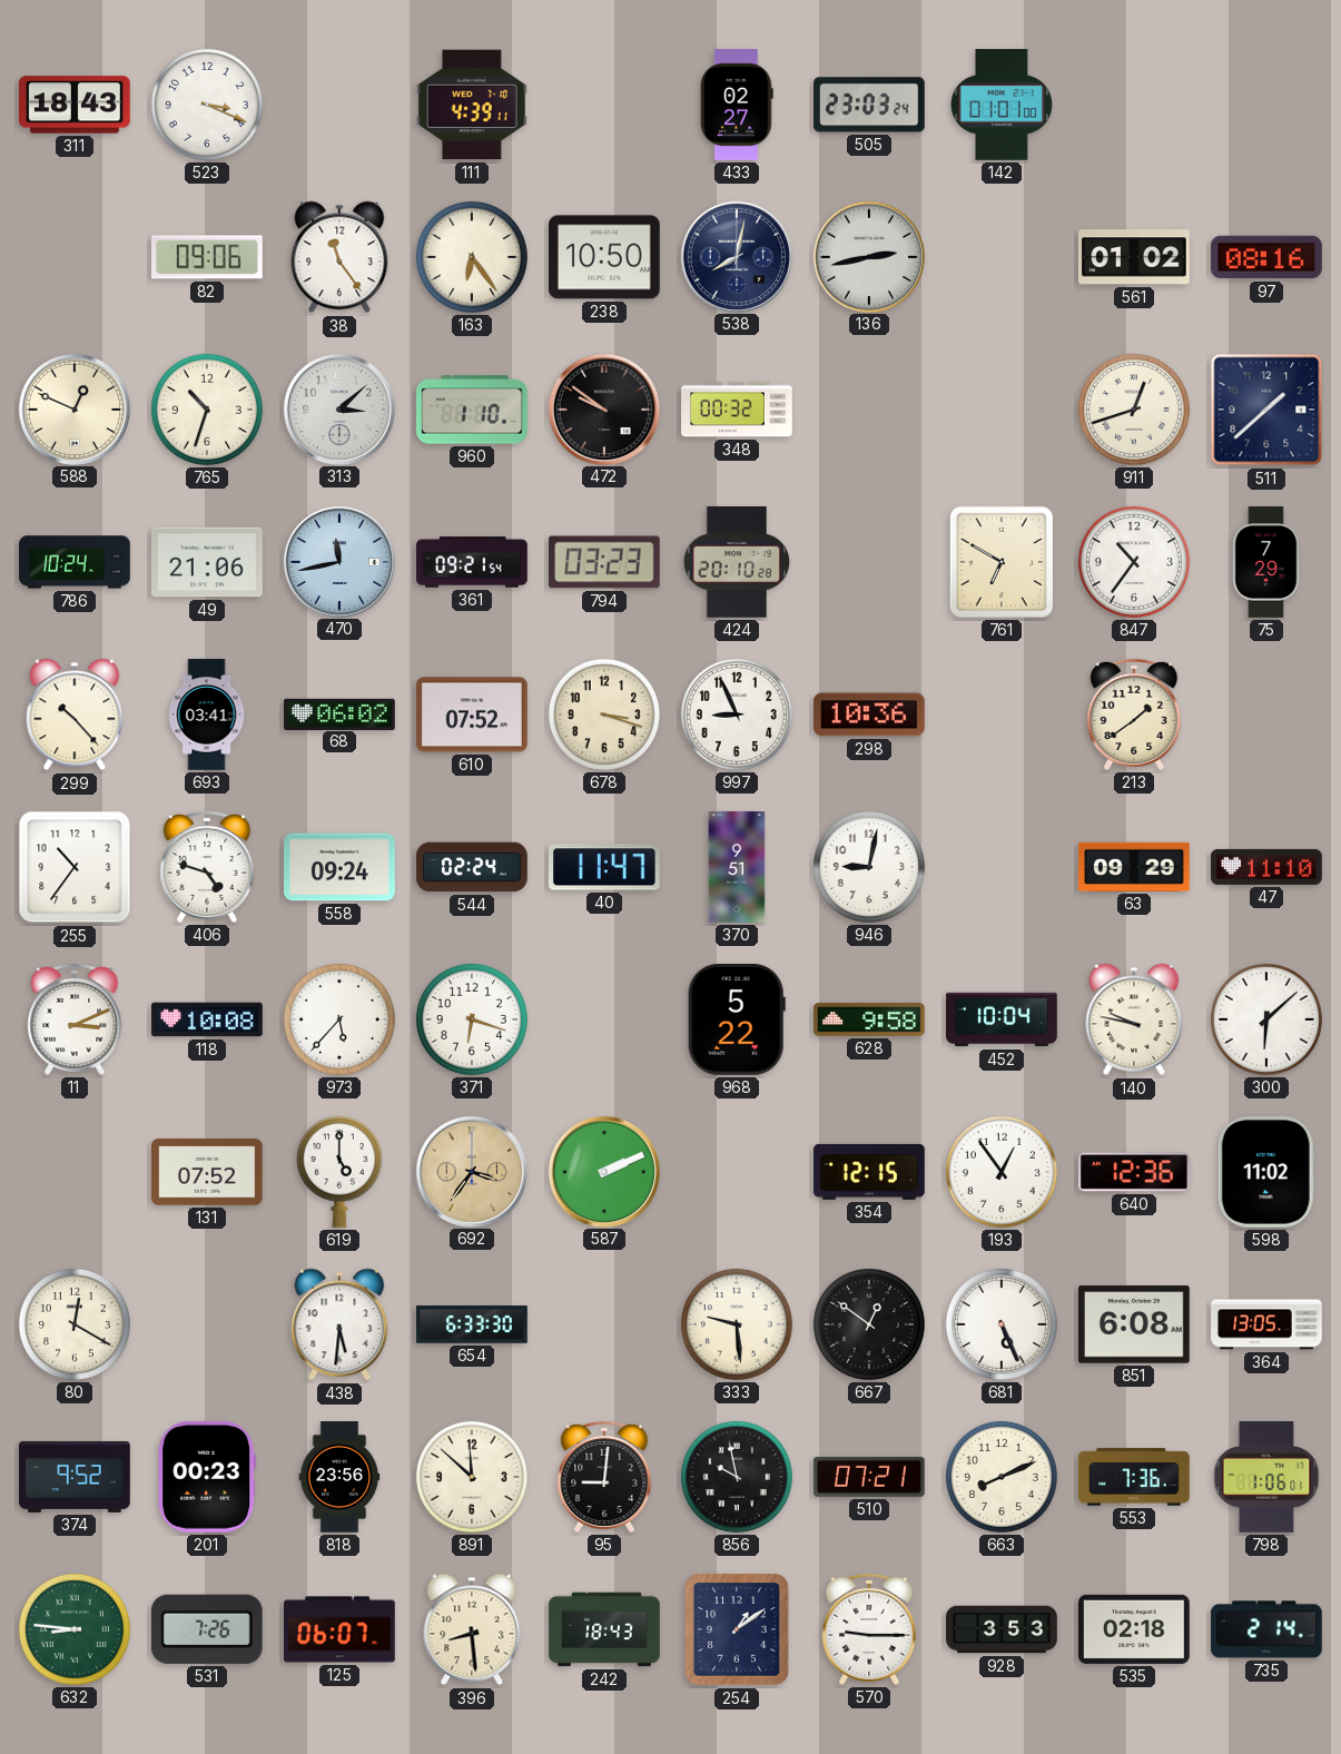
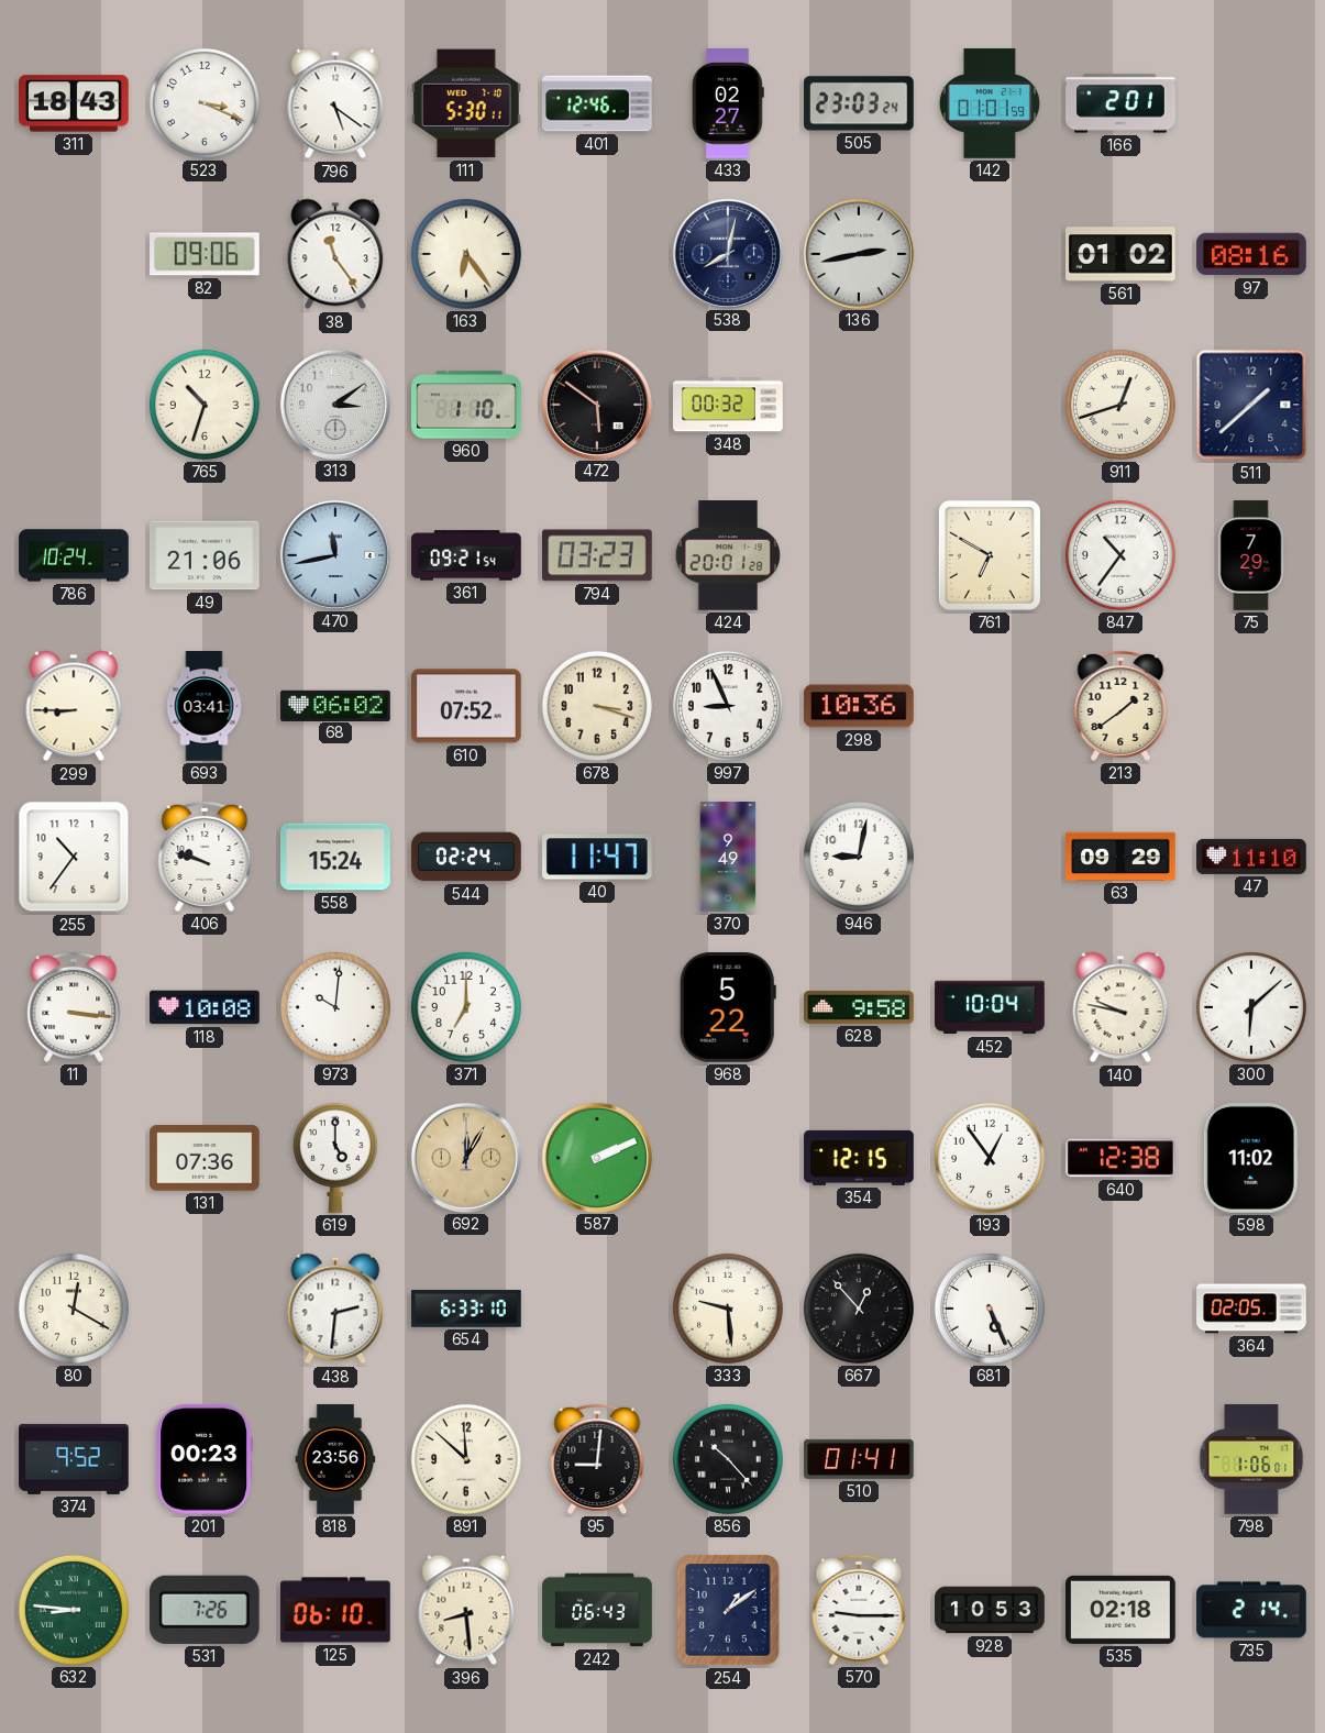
796: none -> 5:21
111: 4:39 -> 5:30
401: none -> 12:46
142: 01:01:00 -> 01:01:59
166: none -> 2:01
238: 10:50 -> none
588: 12:49 -> none
313: 3:08 -> 3:09
472: 9:51 -> 5:51
424: 20:10 -> 20:01
299: 10:23 -> 8:45
406: 4:48 -> 9:48
558: 09:24 -> 15:24
370: 9:51 -> 9:49
11: 3:11 -> 3:16
973: 5:37 -> 10:01
371: 6:18 -> 7:00
131: 07:52 -> 07:36
692: 3:36 -> 12:05
640: 12:36 -> 12:38
438: 5:31 -> 2:31
654: 6:33:30 -> 6:33:10
667: 12:51 -> 12:53
851: 6:08 -> none
364: 13:05 -> 02:05
856: 9:58 -> 10:23
510: 07:21 -> 01:41
663: 8:11 -> none
553: 7:36 -> none
125: 06:07 -> 06:10
242: 18:43 -> 06:43
928: 3:53 -> 10:53
